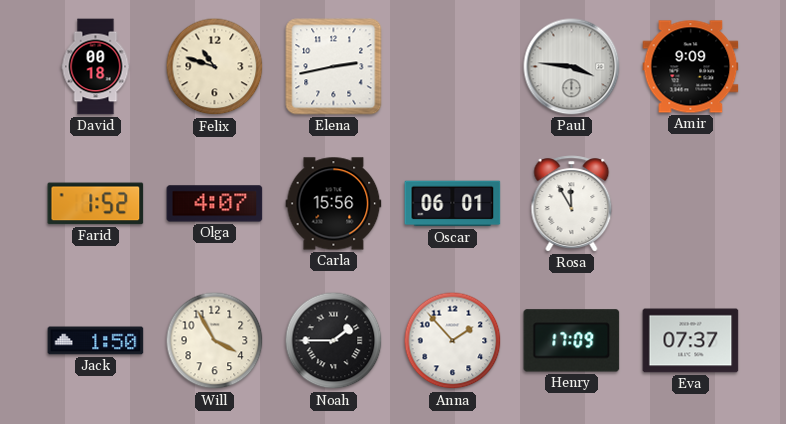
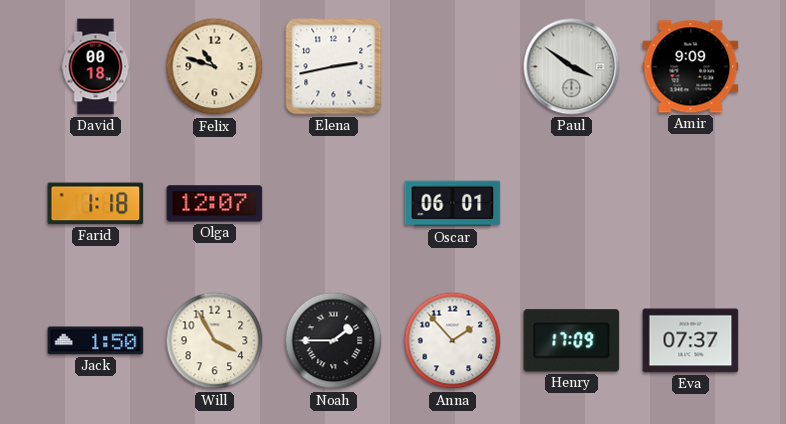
Paul: 3:46 -> 3:51
Farid: 1:52 -> 1:18
Olga: 4:07 -> 12:07
Carla: 15:56 -> none
Rosa: 11:55 -> none
